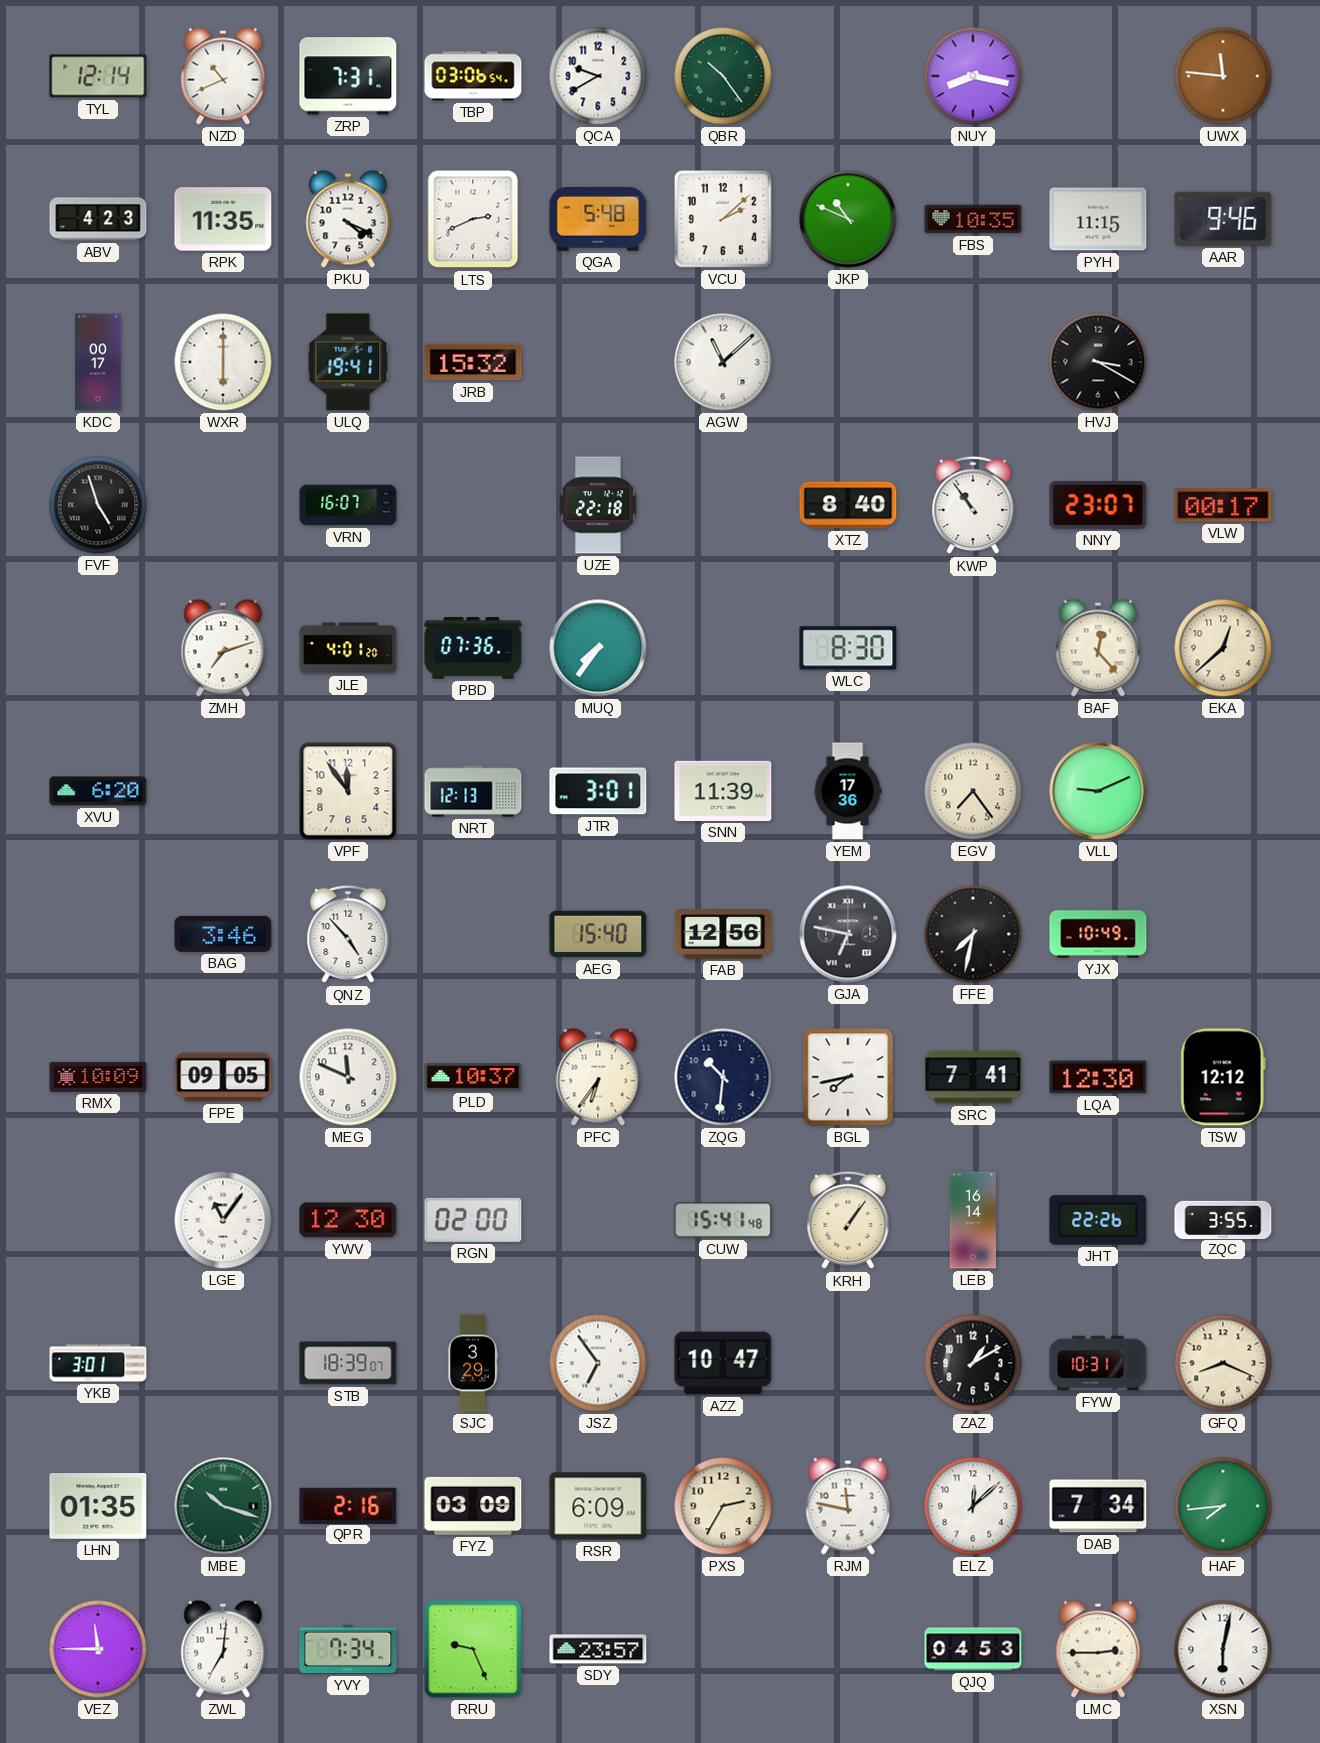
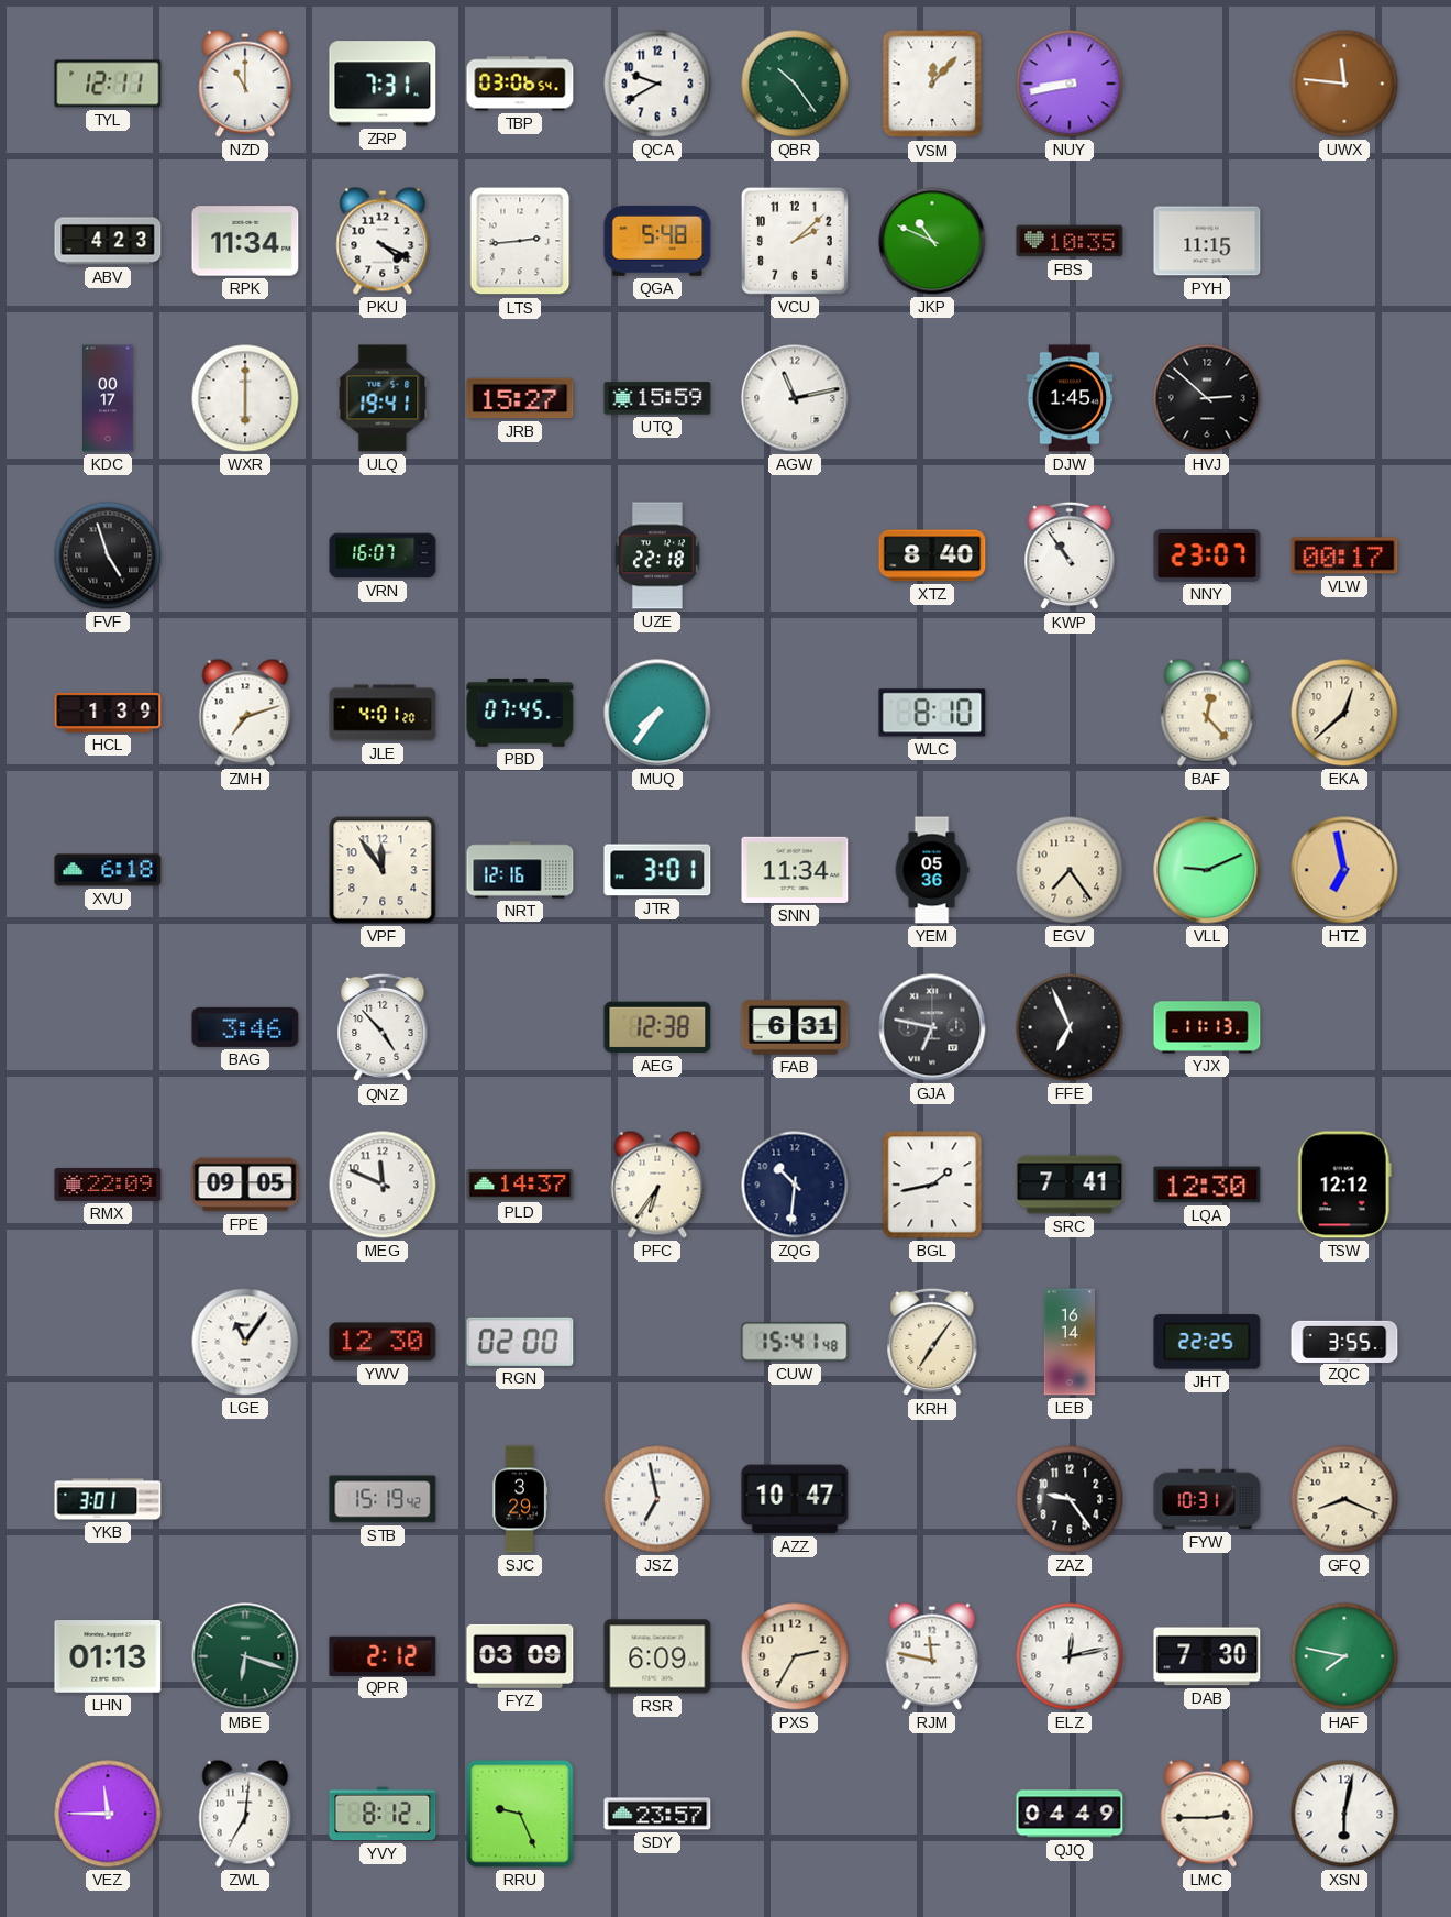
TYL: 12:14 -> 12:11
NZD: 10:41 -> 11:00
VSM: none -> 12:07
NUY: 8:17 -> 8:43
RPK: 11:35 -> 11:34
LTS: 2:41 -> 2:44
AAR: 9:46 -> none
JRB: 15:32 -> 15:27
UTQ: none -> 15:59
AGW: 11:08 -> 11:13
DJW: none -> 1:45
HVJ: 3:20 -> 2:52
HCL: none -> 1:39
PBD: 07:36 -> 07:45
WLC: 8:30 -> 8:10
XVU: 6:20 -> 6:18
NRT: 12:13 -> 12:16
SNN: 11:39 -> 11:34
YEM: 17:36 -> 05:36
HTZ: none -> 6:58
AEG: 15:40 -> 12:38
FAB: 12:56 -> 6:31
FFE: 7:32 -> 6:56
YJX: 10:49 -> 11:13
RMX: 10:09 -> 22:09
PLD: 10:37 -> 14:37
BGL: 7:43 -> 1:43
KRH: 1:06 -> 7:06
JHT: 22:26 -> 22:25
STB: 18:39 -> 15:19
JSZ: 6:54 -> 6:58
ZAZ: 1:10 -> 9:24
LHN: 01:35 -> 01:13
MBE: 10:18 -> 6:18
QPR: 2:16 -> 2:12
ELZ: 12:08 -> 12:13
DAB: 7:34 -> 7:30
HAF: 7:44 -> 7:47
YVY: 7:34 -> 8:12
QJQ: 04:53 -> 04:49
